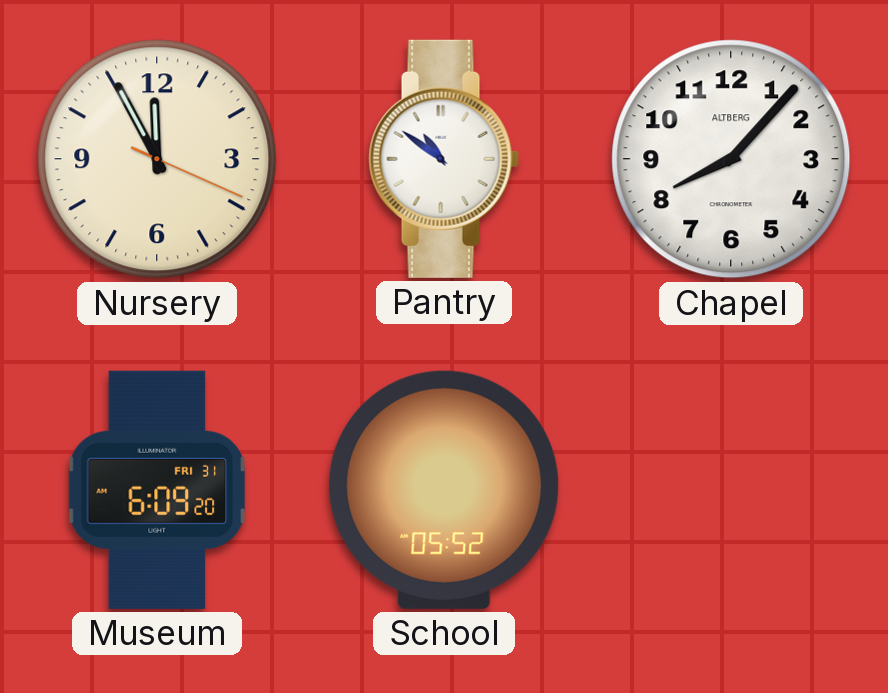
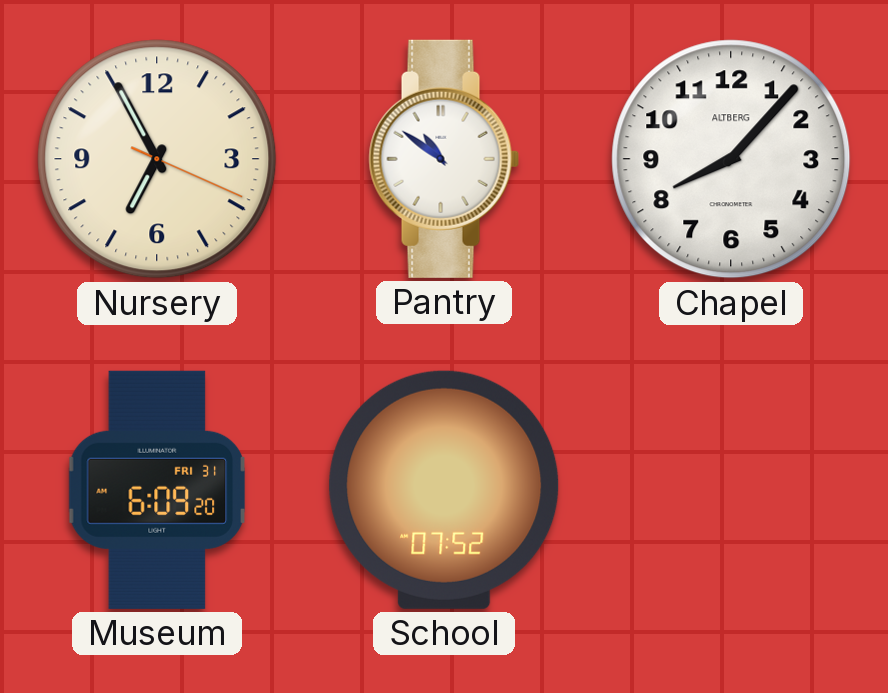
Nursery: 11:55 -> 6:55
School: 05:52 -> 07:52
